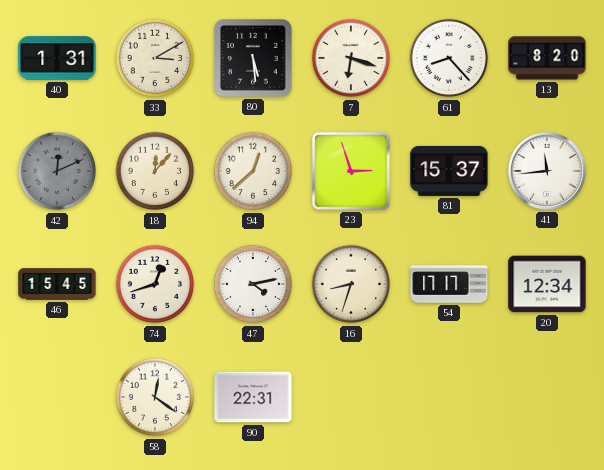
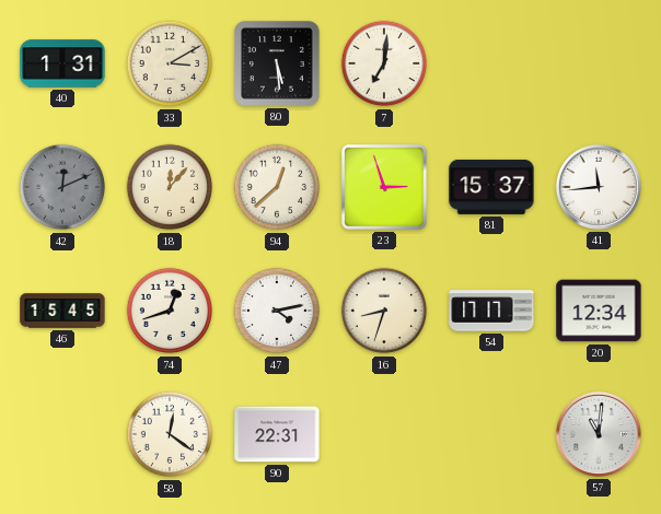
7: 6:18 -> 7:01
61: 8:23 -> none
13: 8:20 -> none
57: none -> 11:01
